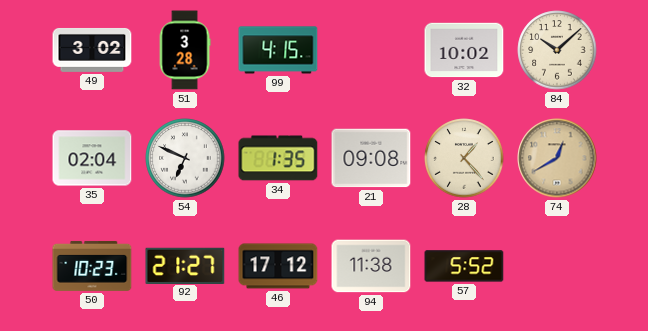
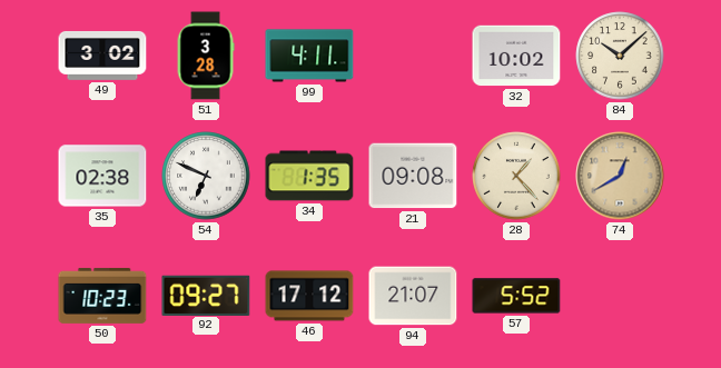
99: 4:15 -> 4:11
35: 02:04 -> 02:38
92: 21:27 -> 09:27
94: 11:38 -> 21:07
